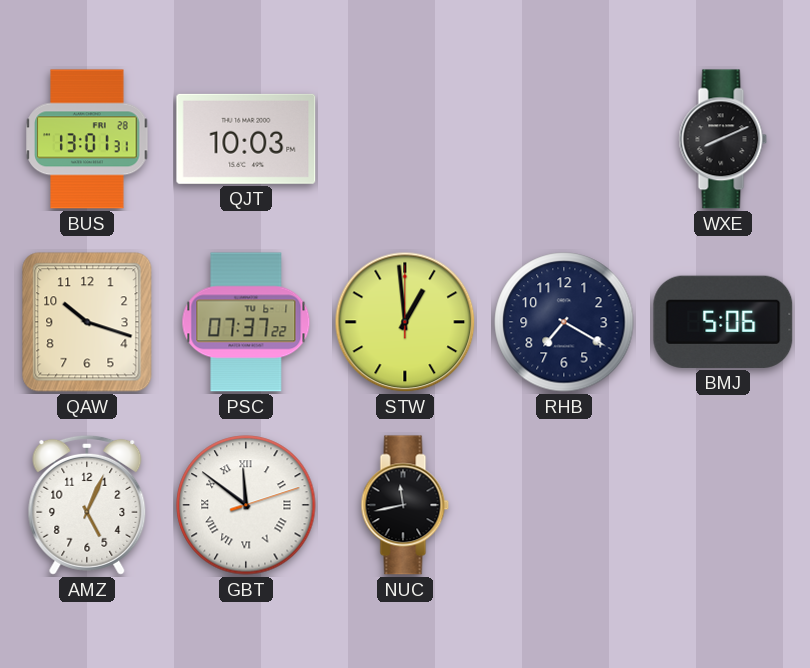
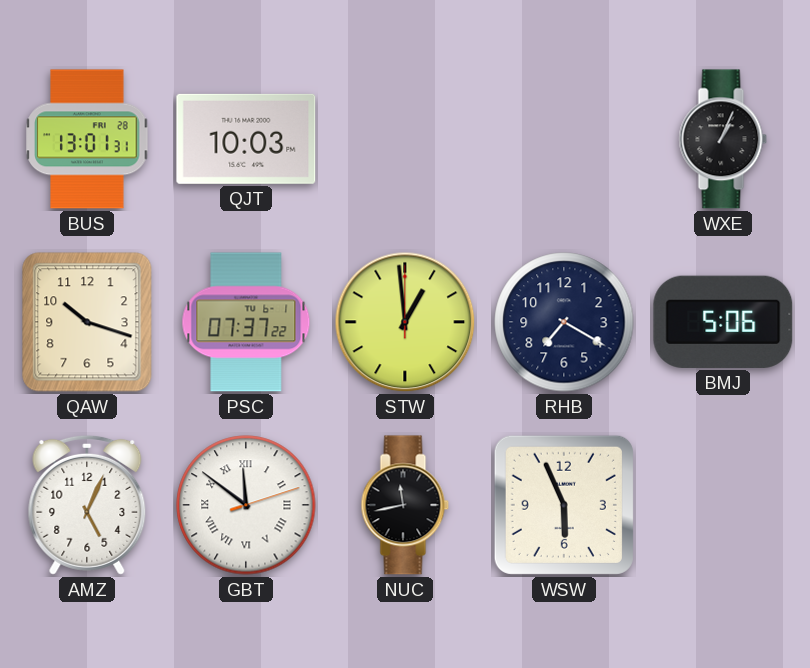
WXE: 8:11 -> 1:04
WSW: none -> 5:56
